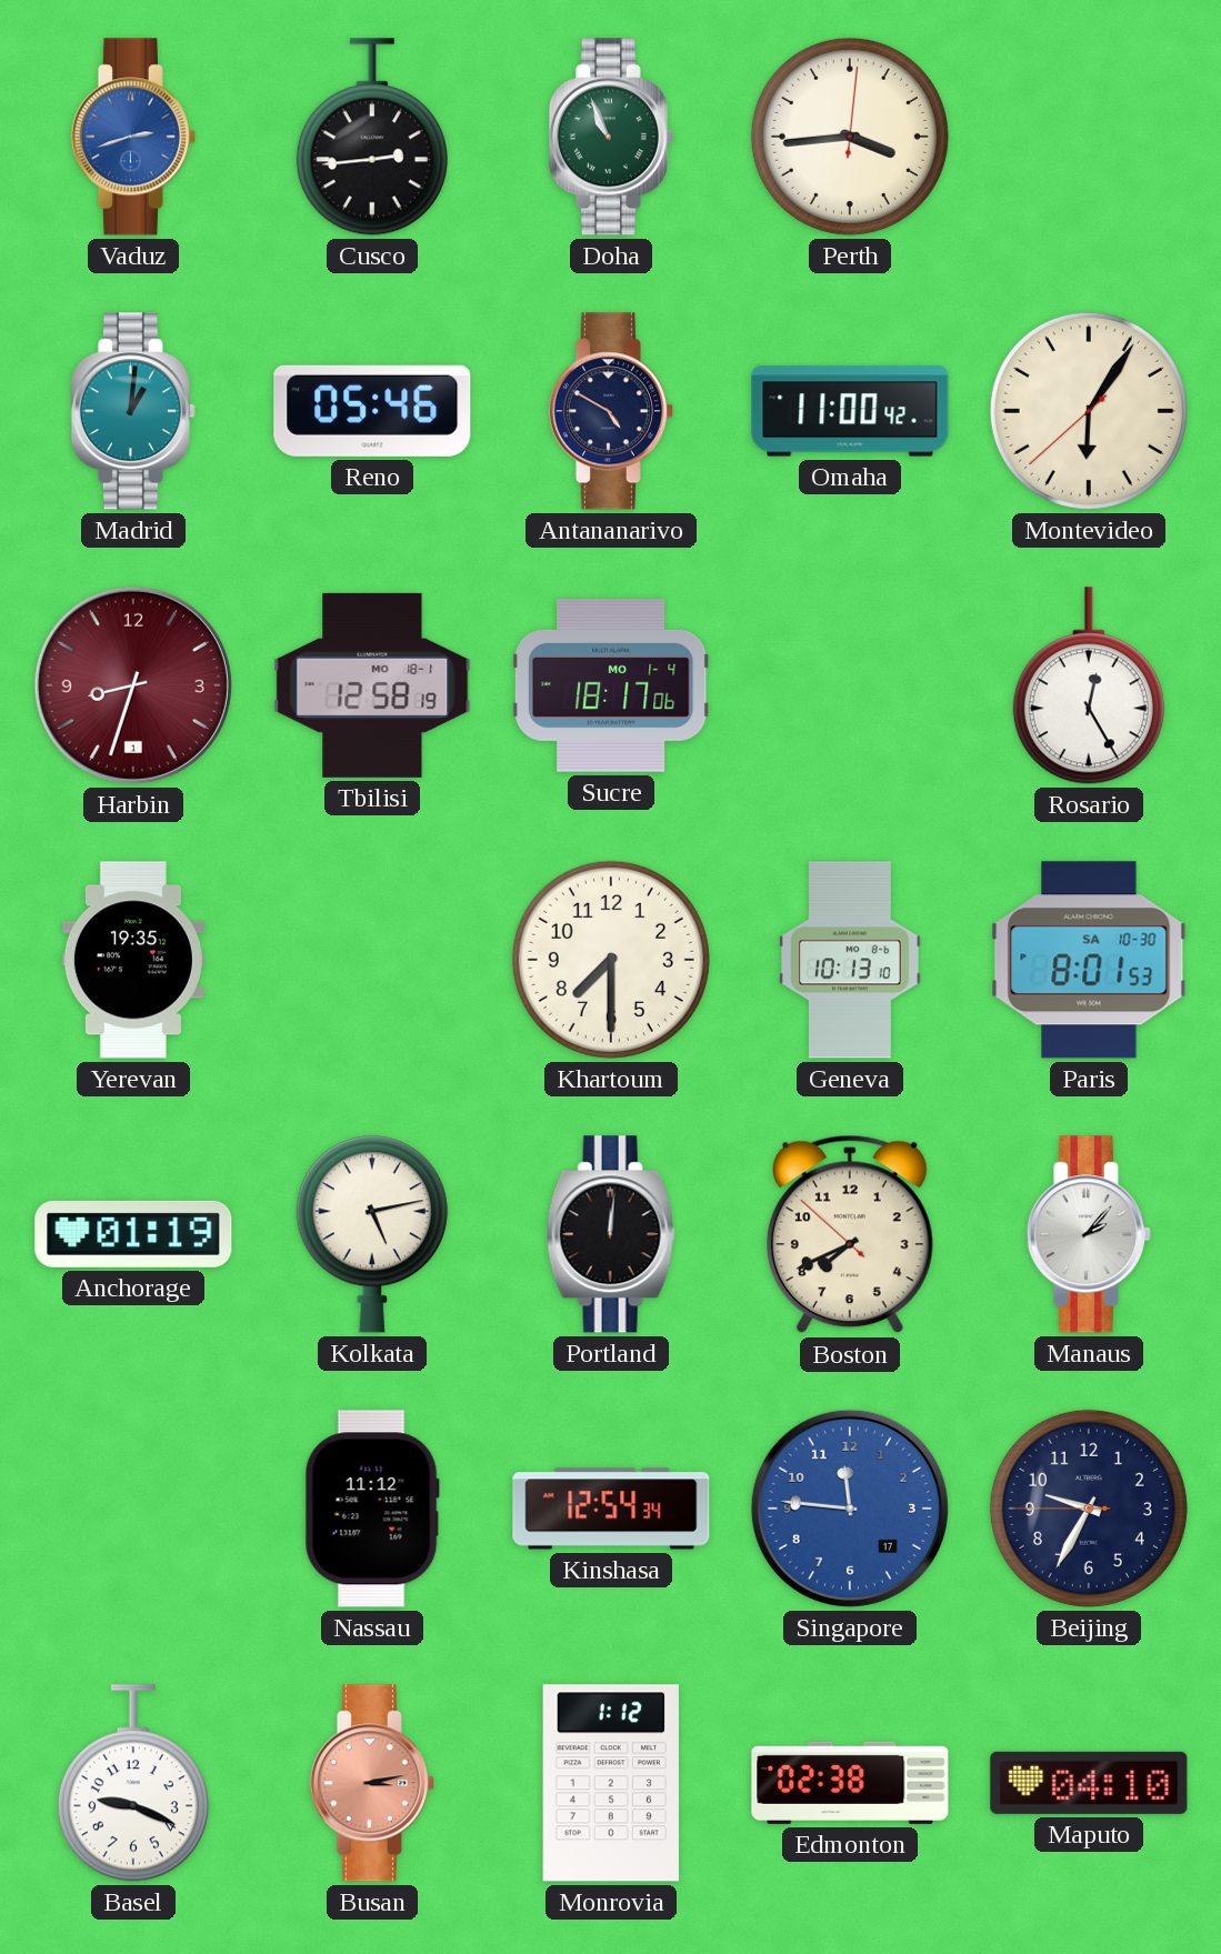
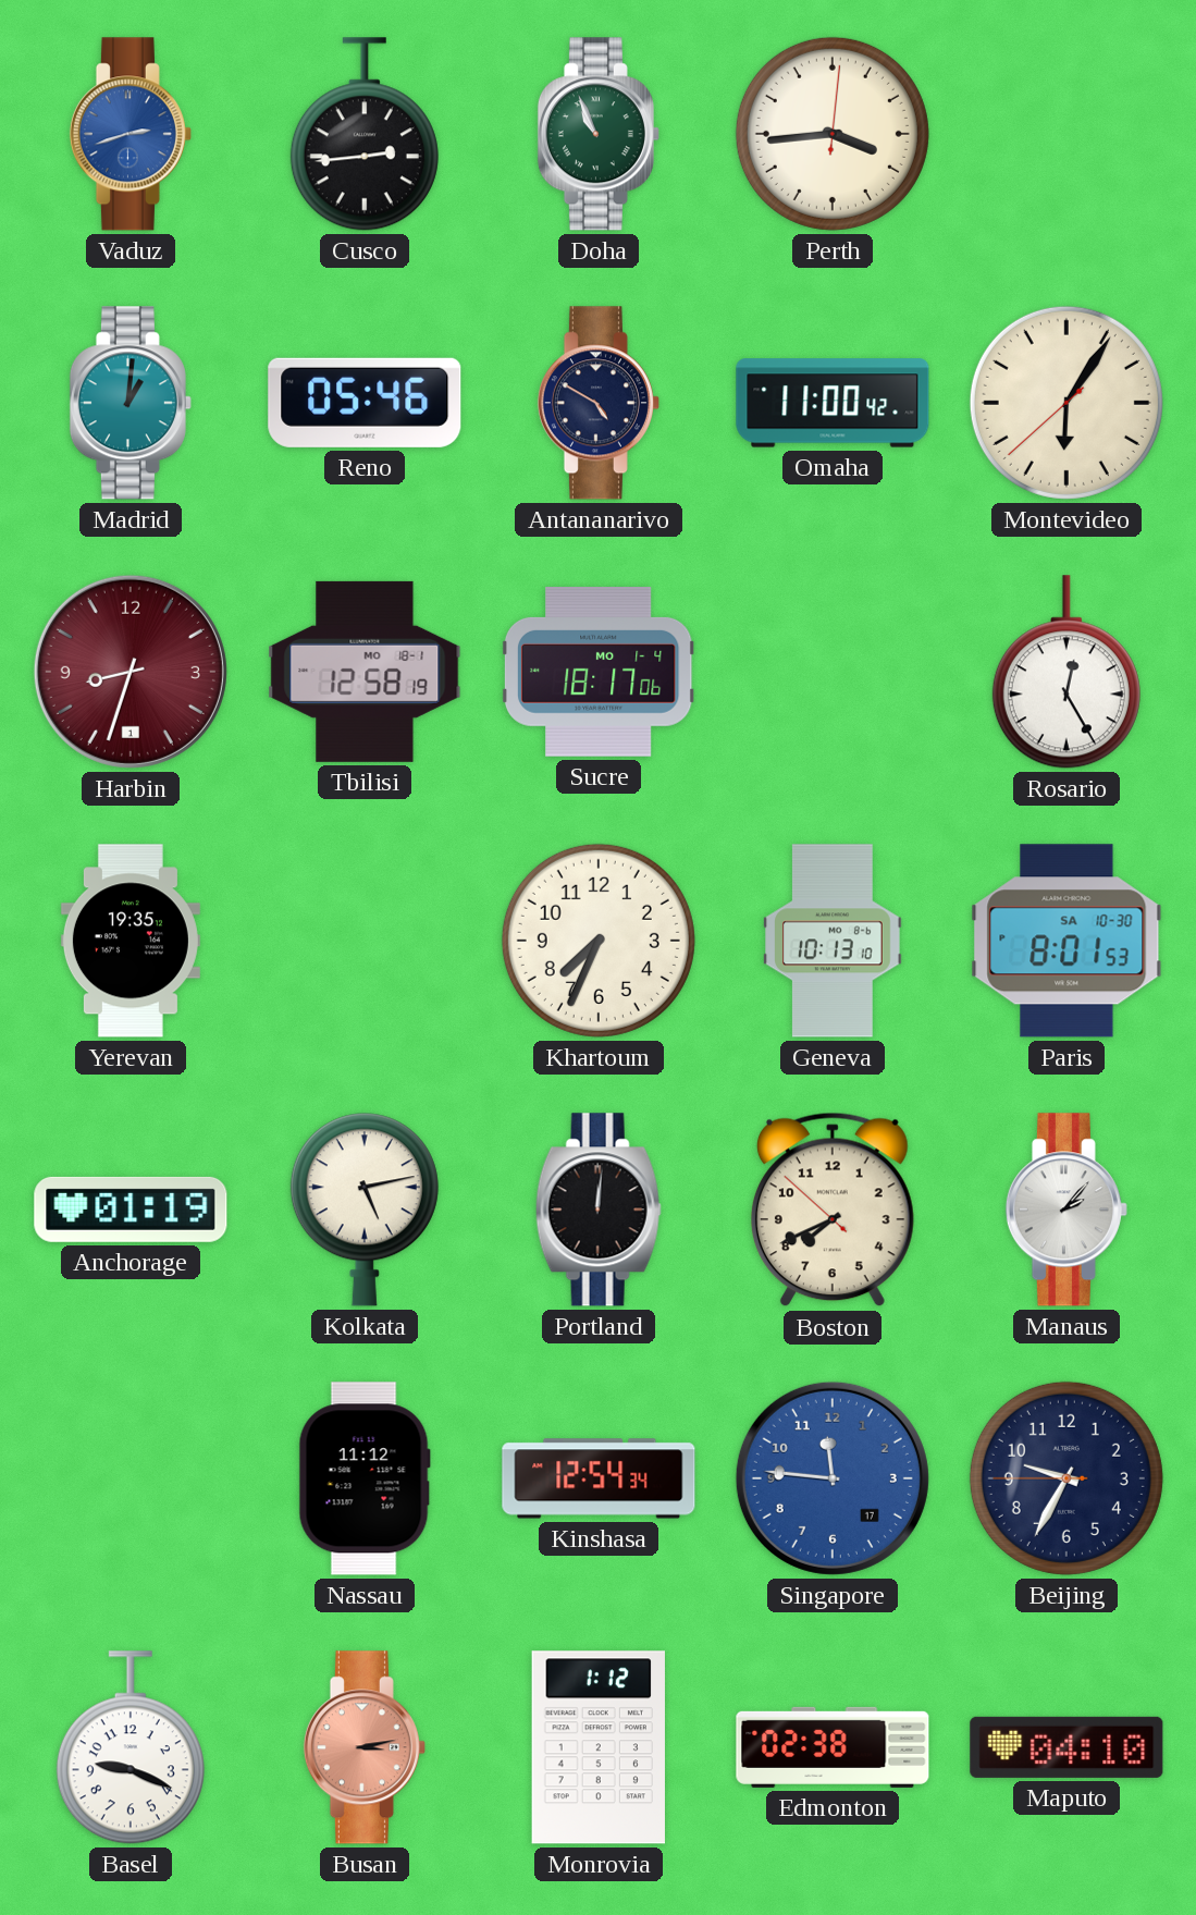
Khartoum: 7:30 -> 7:34
